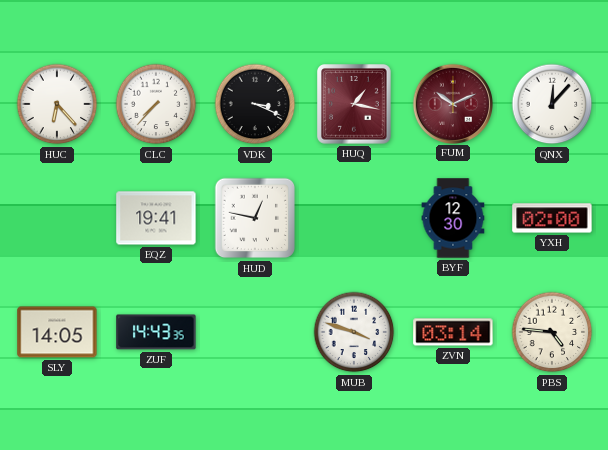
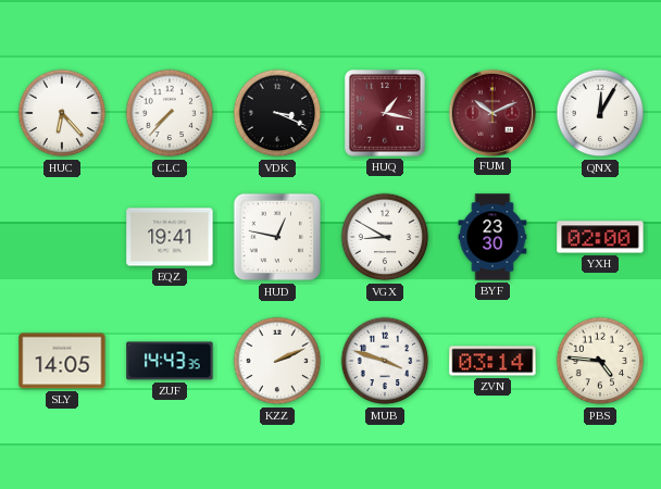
QNX: 12:07 -> 12:05
VGX: none -> 8:50
BYF: 12:30 -> 23:30
KZZ: none -> 2:11
